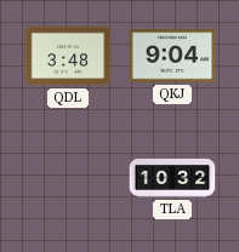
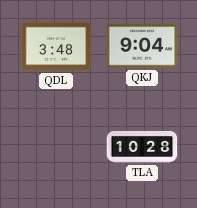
TLA: 10:32 -> 10:28
